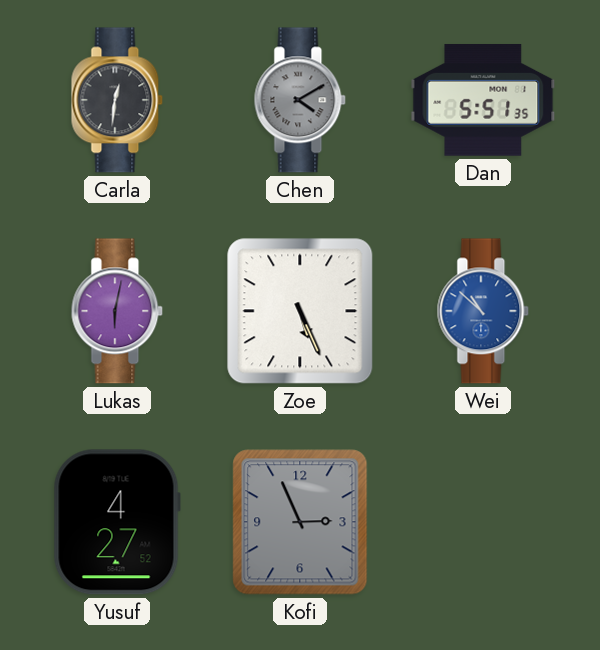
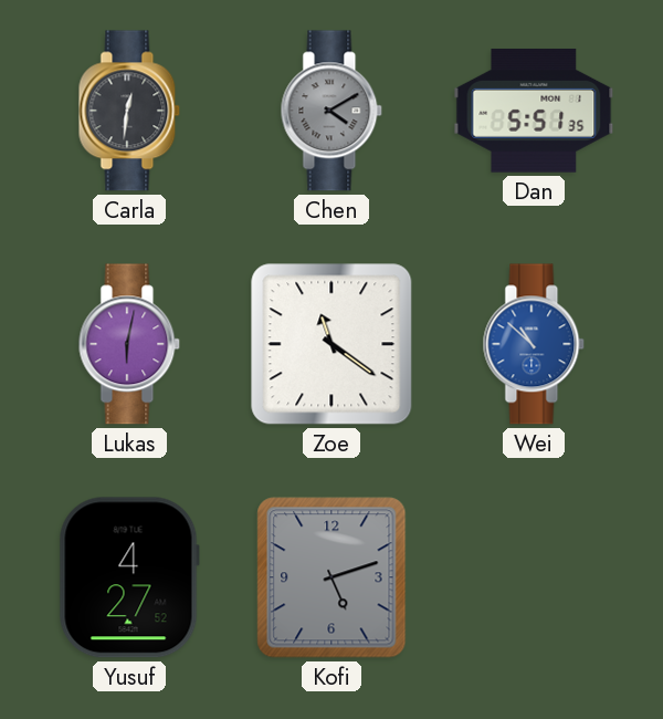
Zoe: 5:26 -> 11:21
Kofi: 2:56 -> 5:12
